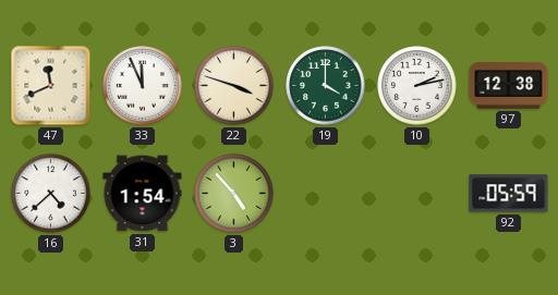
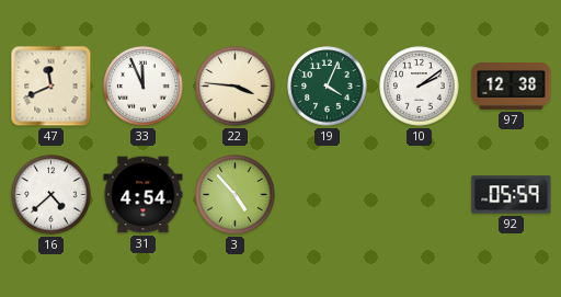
22: 3:48 -> 3:46
19: 4:00 -> 4:04
10: 2:13 -> 2:09
31: 1:54 -> 4:54
